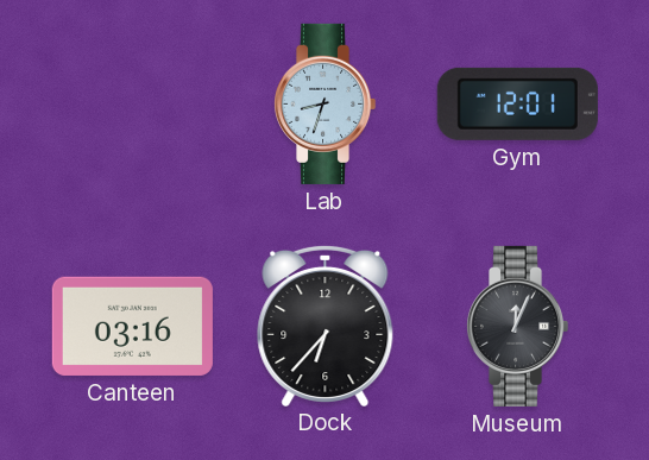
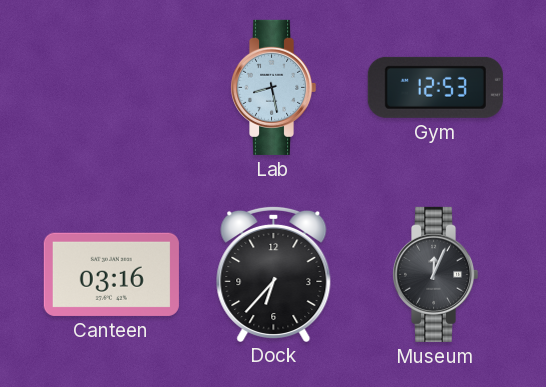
Lab: 8:33 -> 8:28
Gym: 12:01 -> 12:53
